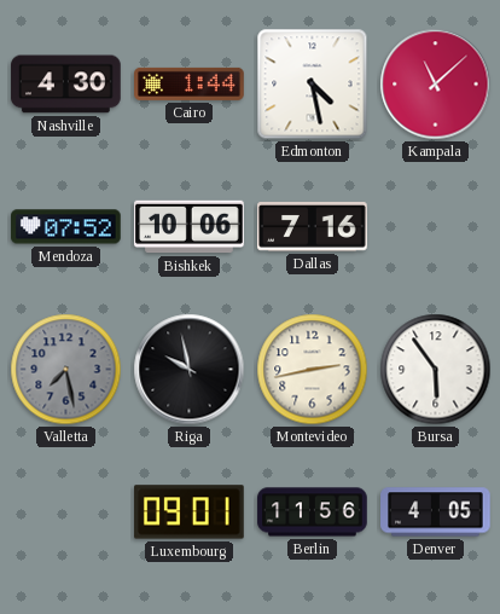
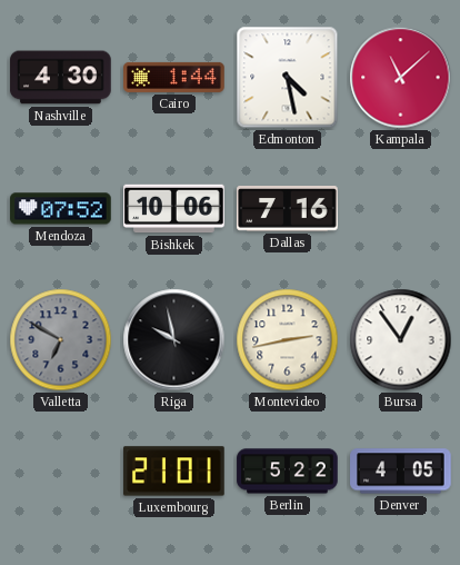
Valletta: 7:28 -> 6:50
Bursa: 5:54 -> 12:54
Luxembourg: 09:01 -> 21:01
Berlin: 11:56 -> 5:22
